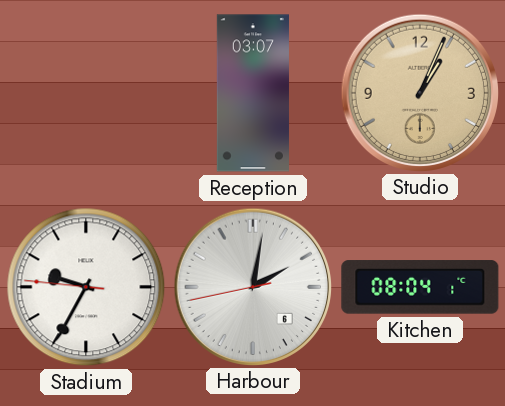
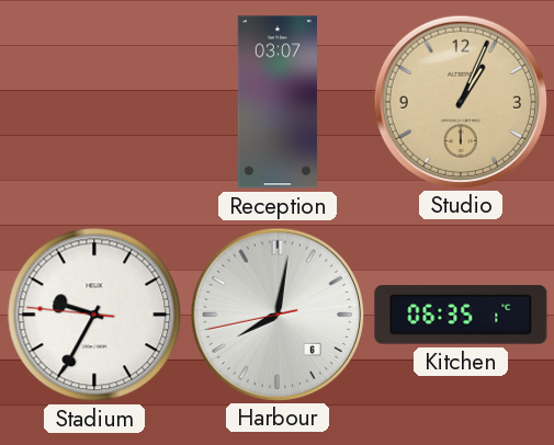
Harbour: 2:01 -> 8:01
Kitchen: 08:04 -> 06:35
